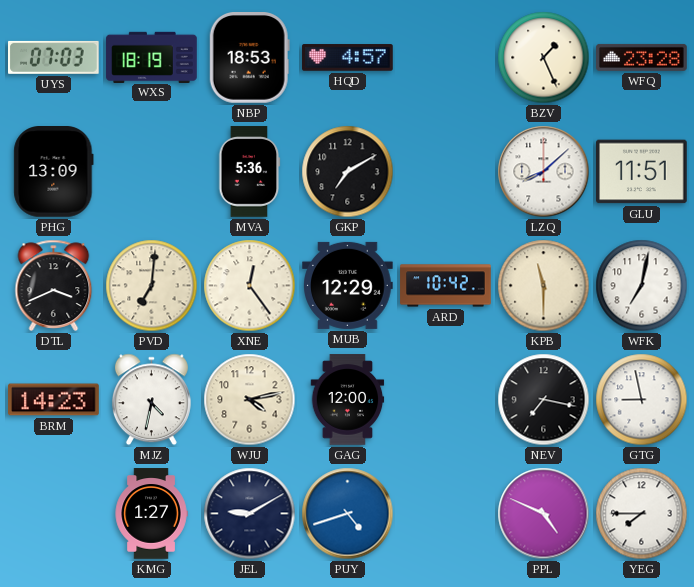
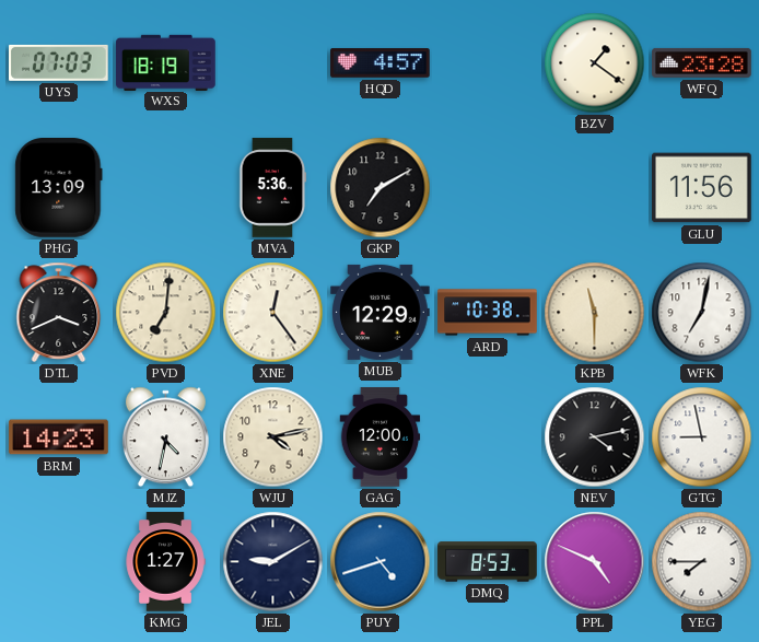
NBP: 18:53 -> none
BZV: 1:26 -> 1:21
LZQ: 8:08 -> none
GLU: 11:51 -> 11:56
ARD: 10:42 -> 10:38
NEV: 7:17 -> 4:13
DMQ: none -> 8:53
